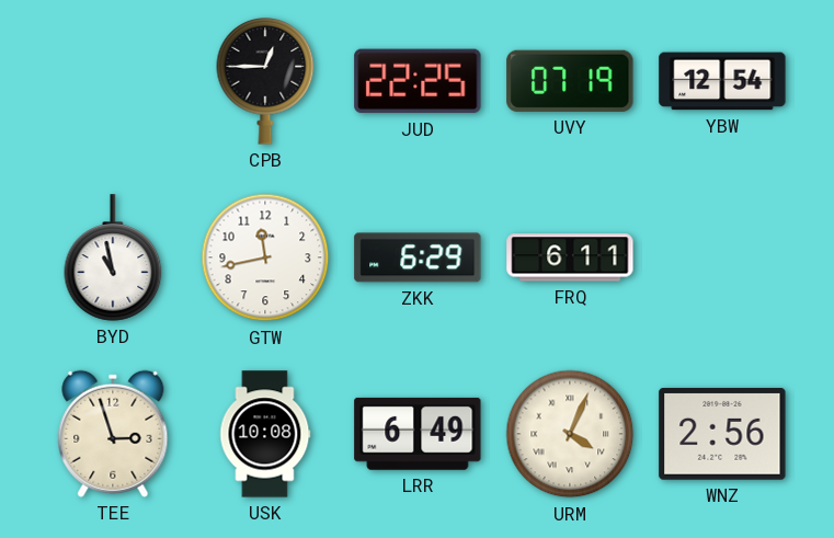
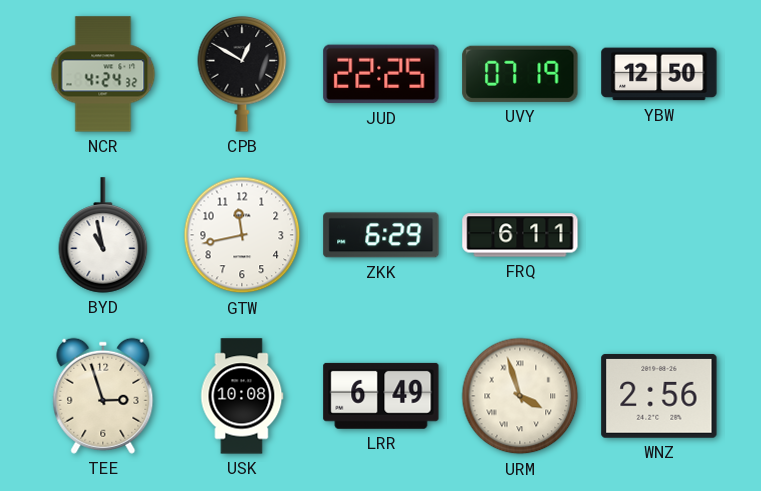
NCR: none -> 4:24
CPB: 12:45 -> 12:50
YBW: 12:54 -> 12:50
URM: 4:04 -> 3:57
